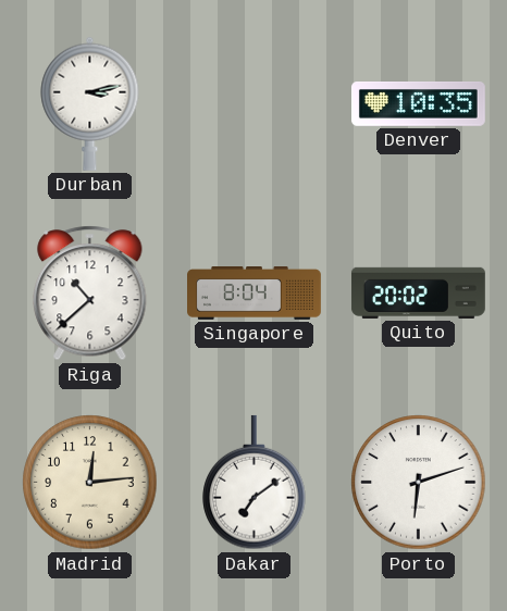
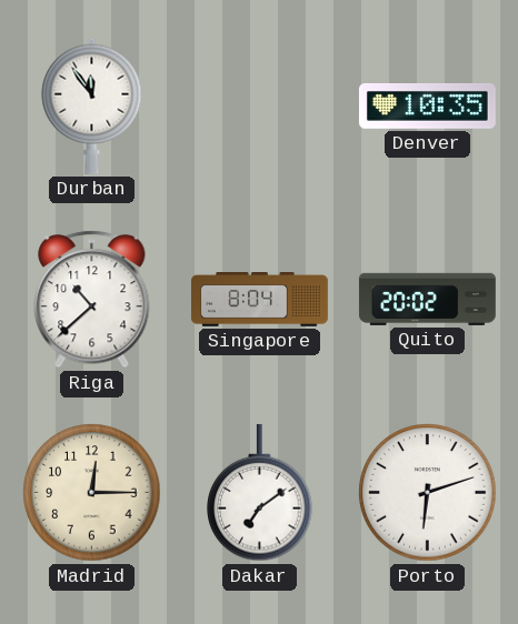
Durban: 3:13 -> 11:54
Madrid: 12:14 -> 12:15
